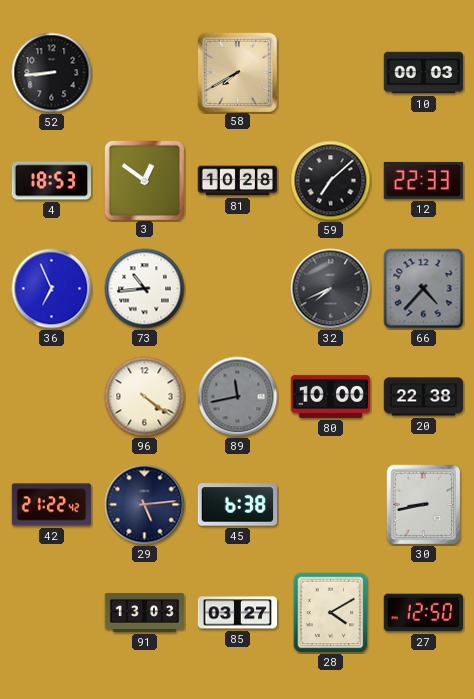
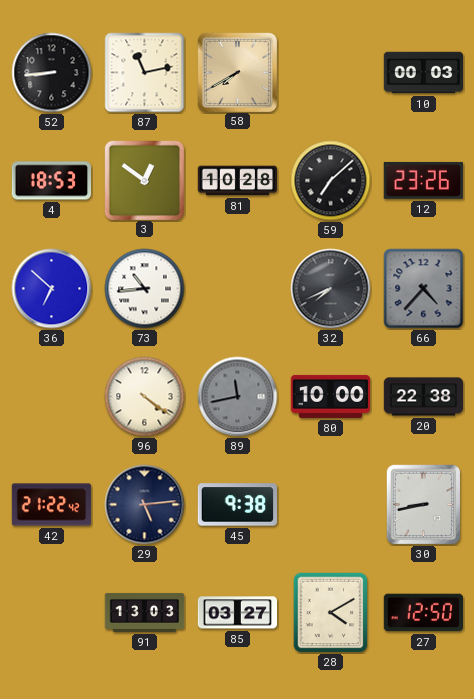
87: none -> 11:13
12: 22:33 -> 23:26
36: 6:56 -> 6:52
45: 6:38 -> 9:38
